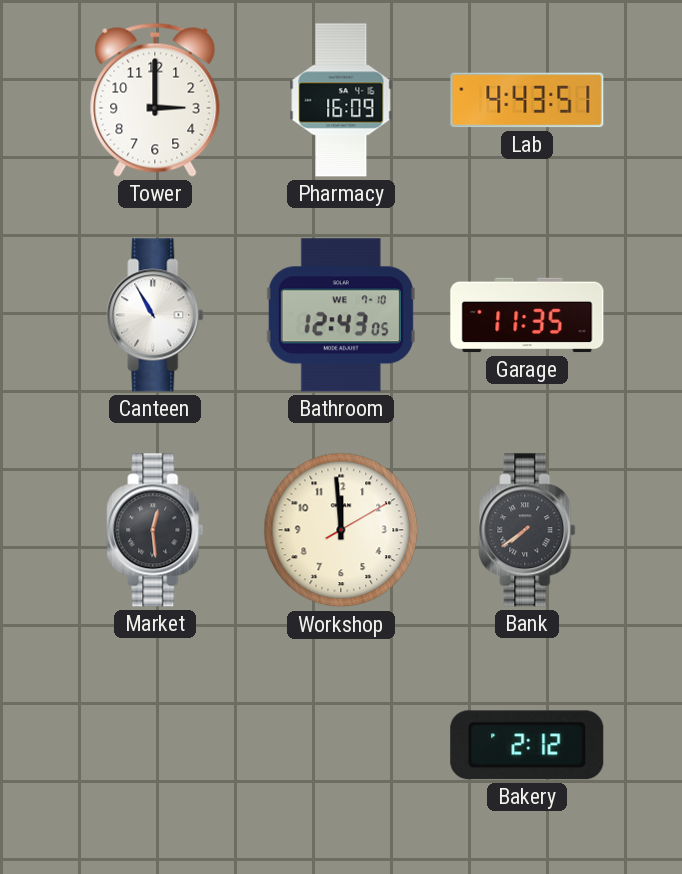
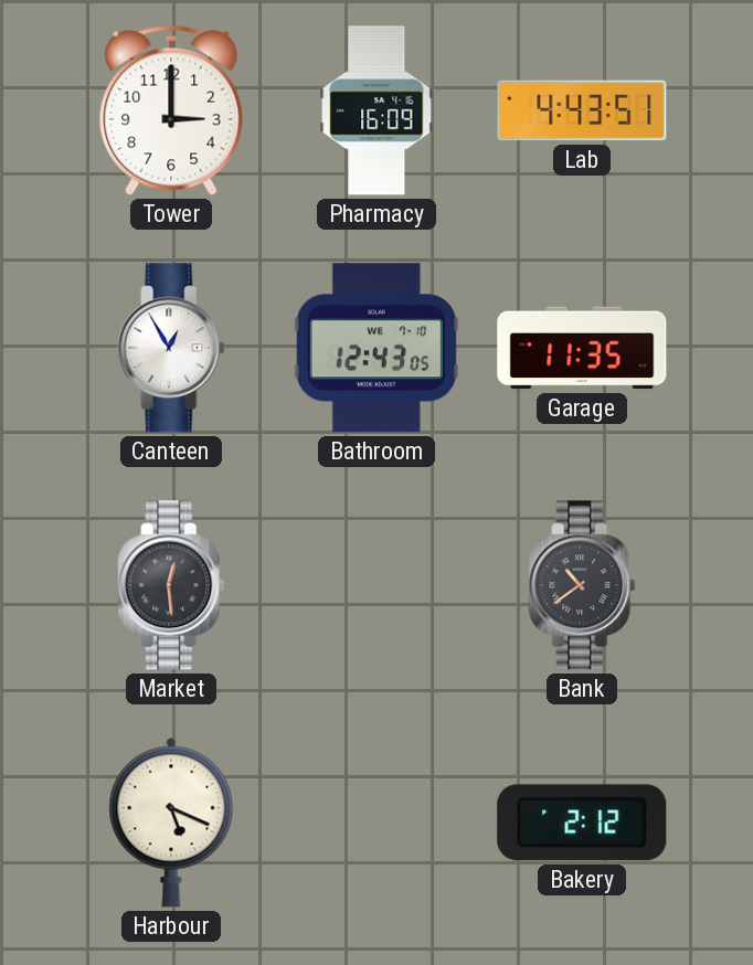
Canteen: 10:55 -> 12:55
Workshop: 11:59 -> none
Bank: 7:39 -> 10:39
Harbour: none -> 5:19
